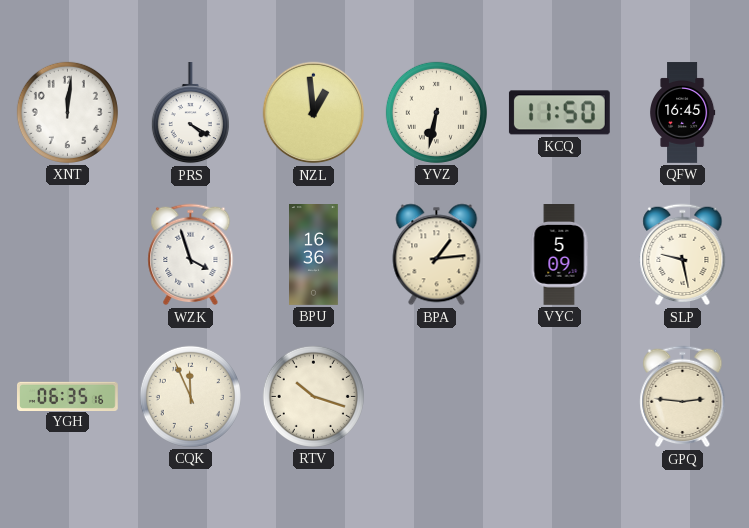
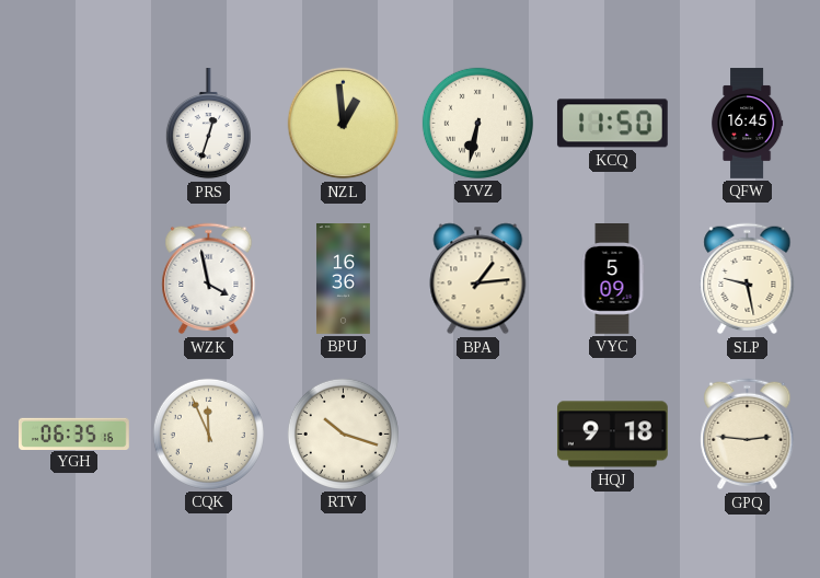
XNT: 12:01 -> none
PRS: 4:20 -> 12:33
WZK: 3:57 -> 3:58
HQJ: none -> 9:18
